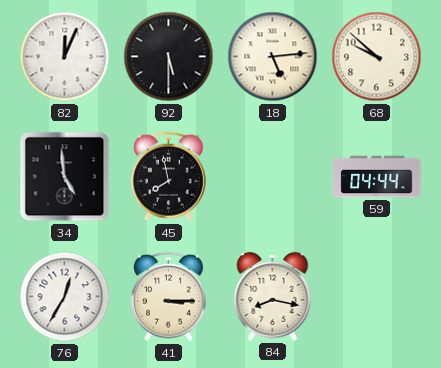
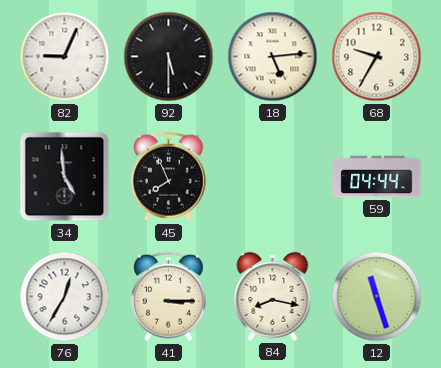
82: 12:04 -> 9:04
68: 9:52 -> 9:35
45: 7:58 -> 7:56
12: none -> 11:27
